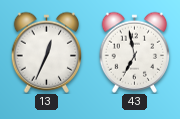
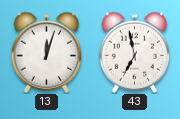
13: 12:34 -> 12:03
